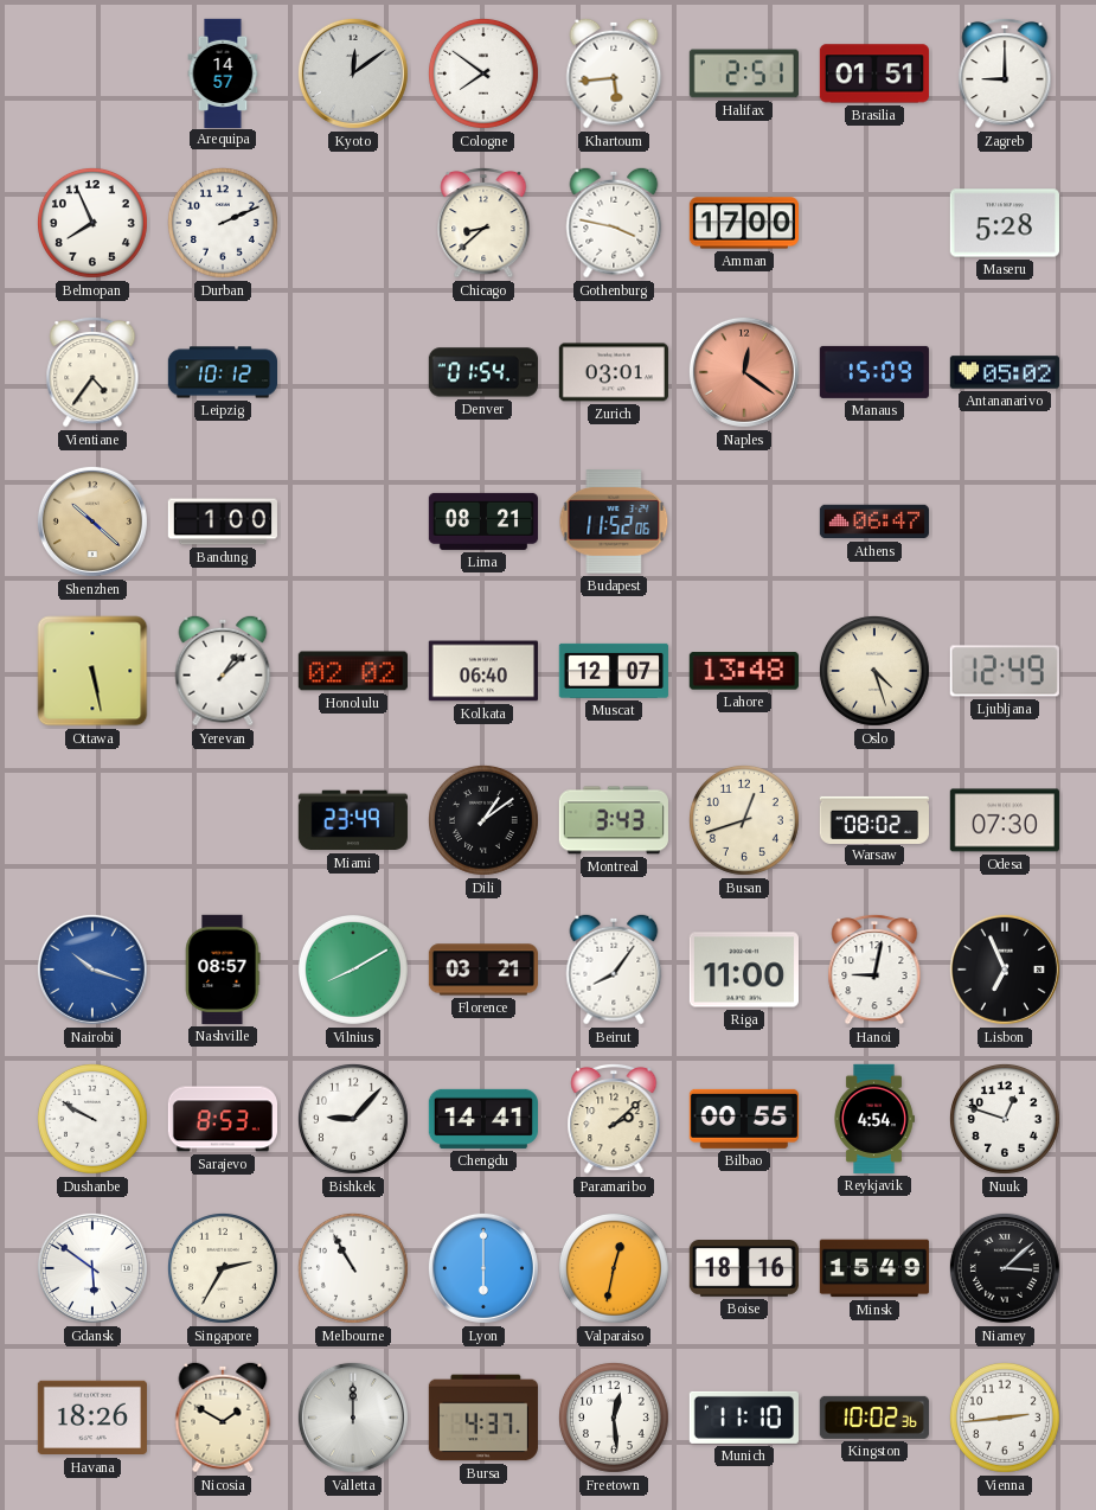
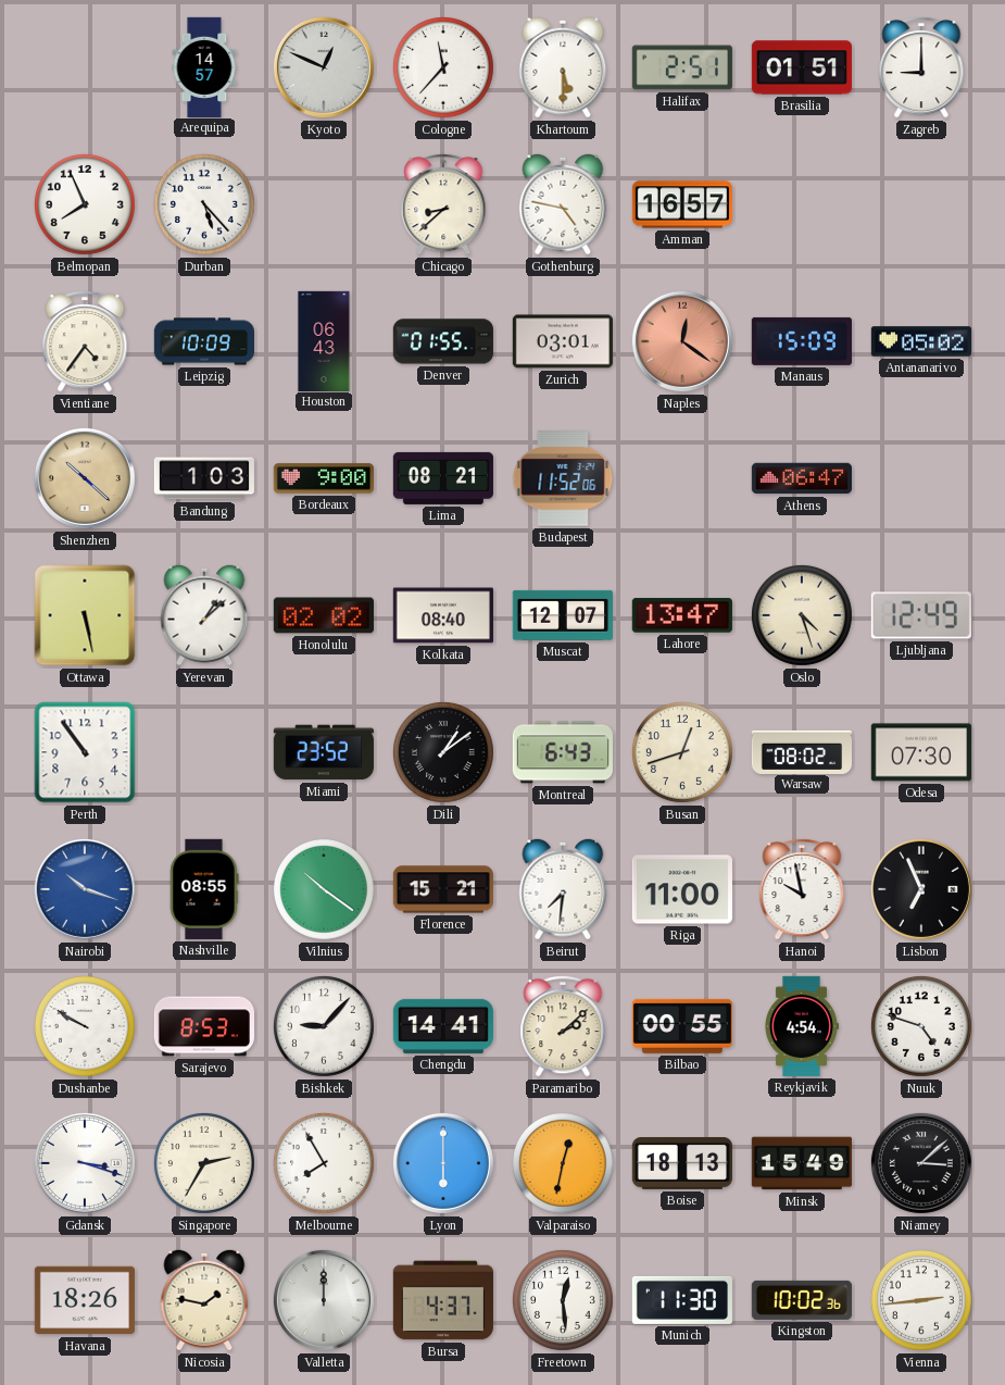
Kyoto: 12:09 -> 12:49
Cologne: 7:51 -> 11:37
Khartoum: 5:44 -> 5:30
Durban: 2:11 -> 5:23
Gothenburg: 3:47 -> 4:47
Amman: 17:00 -> 16:57
Maseru: 5:28 -> none
Leipzig: 10:12 -> 10:09
Houston: none -> 06:43
Denver: 01:54 -> 01:55
Bandung: 1:00 -> 1:03
Bordeaux: none -> 9:00
Kolkata: 06:40 -> 08:40
Lahore: 13:48 -> 13:47
Perth: none -> 10:54
Miami: 23:49 -> 23:52
Montreal: 3:43 -> 6:43
Nashville: 08:57 -> 08:55
Vilnius: 8:10 -> 10:21
Florence: 03:21 -> 15:21
Beirut: 8:06 -> 7:31
Hanoi: 9:02 -> 9:58
Nuuk: 12:48 -> 4:48
Gdansk: 5:51 -> 3:18
Melbourne: 10:55 -> 7:55
Boise: 18:16 -> 18:13
Nicosia: 1:50 -> 1:47
Munich: 11:10 -> 11:30
